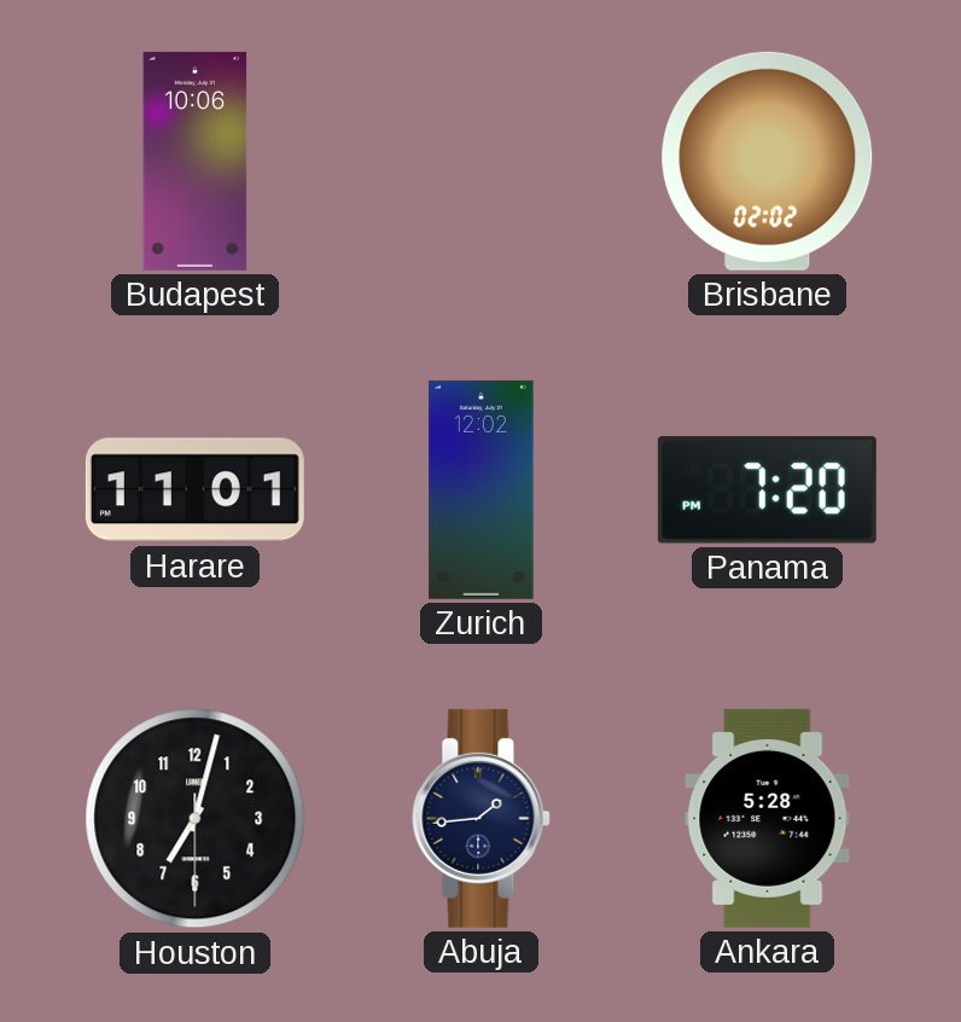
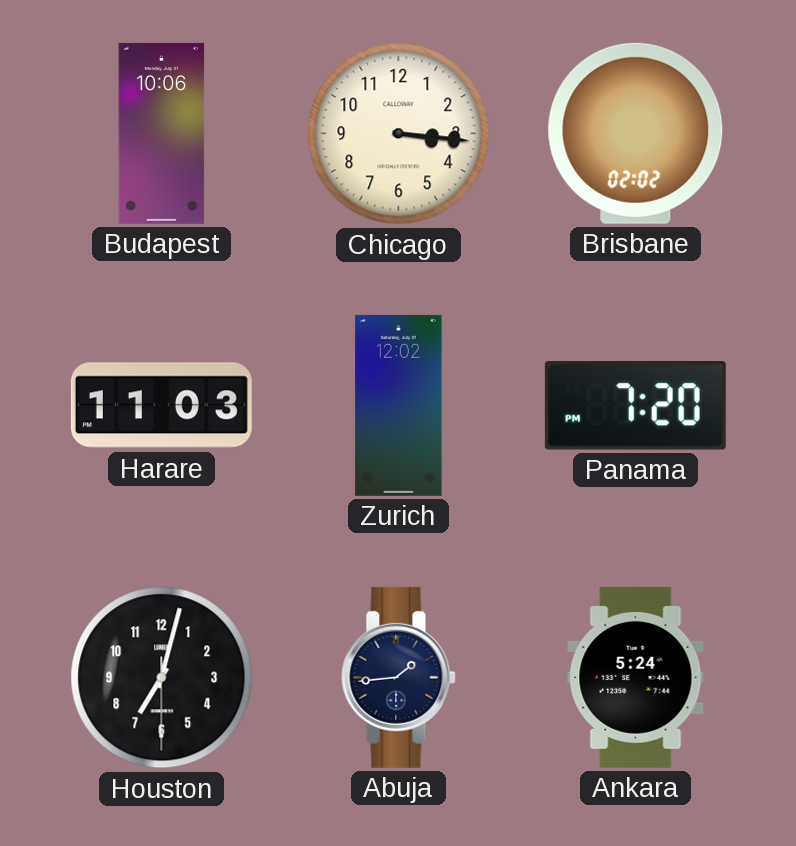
Chicago: none -> 3:16
Harare: 11:01 -> 11:03
Ankara: 5:28 -> 5:24
